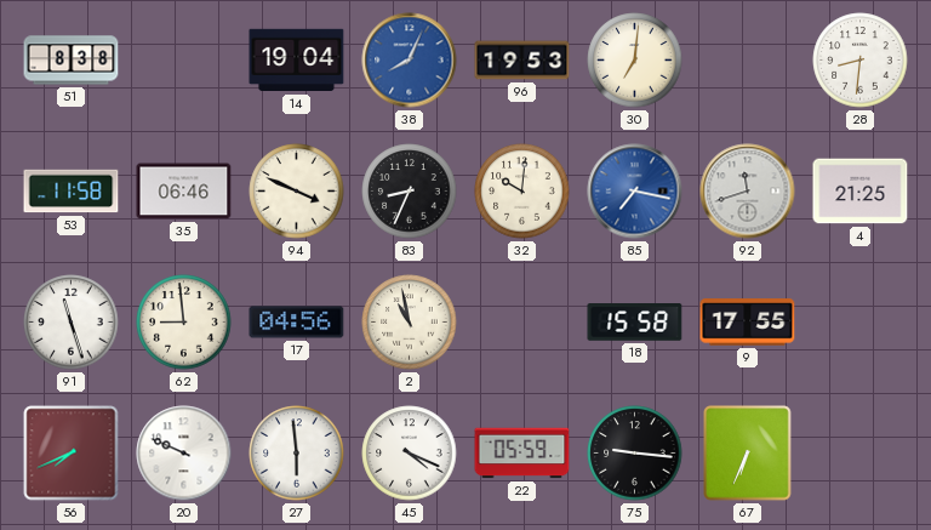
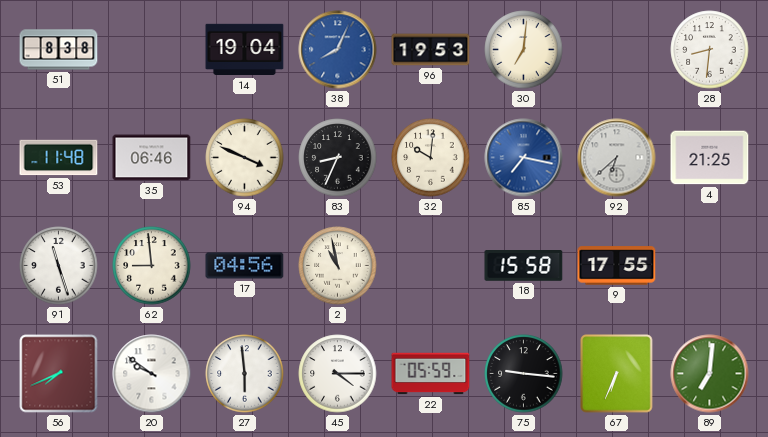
53: 11:58 -> 11:48
92: 11:42 -> 6:38
20: 9:49 -> 9:51
45: 4:19 -> 4:15
89: none -> 7:01
